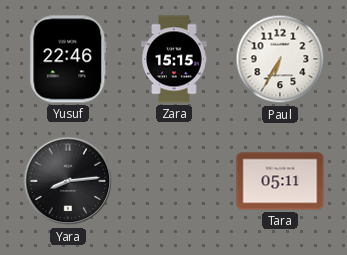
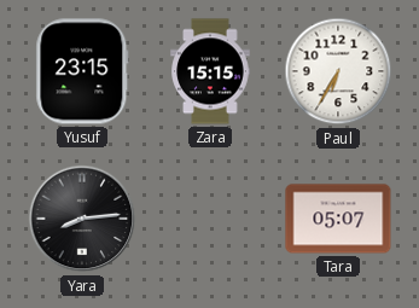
Yusuf: 22:46 -> 23:15
Tara: 05:11 -> 05:07
